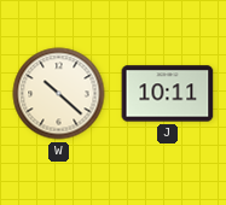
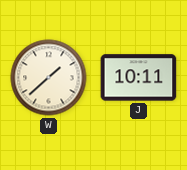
W: 10:22 -> 1:38
